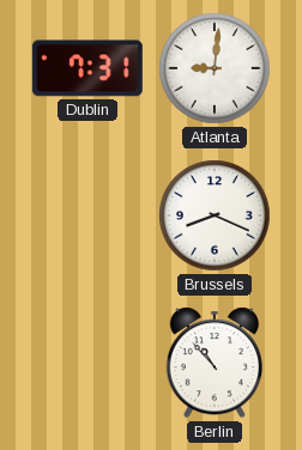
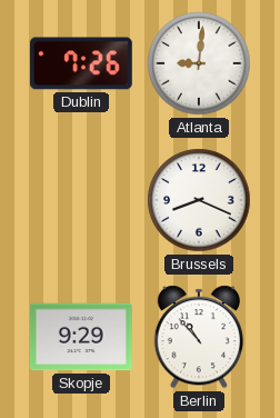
Dublin: 7:31 -> 7:26
Skopje: none -> 9:29
